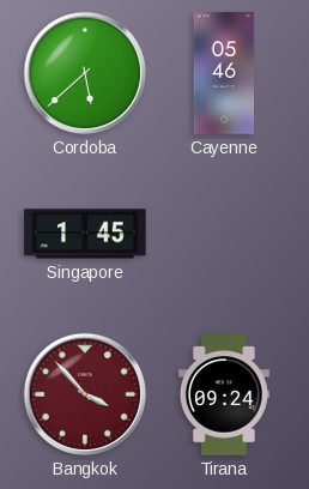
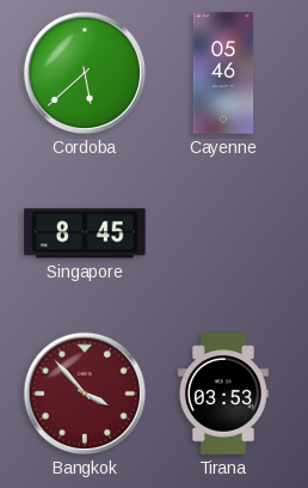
Singapore: 1:45 -> 8:45
Tirana: 09:24 -> 03:53
